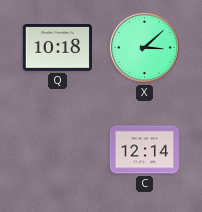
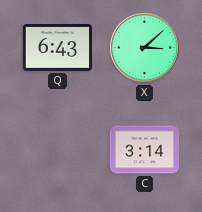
Q: 10:18 -> 6:43
C: 12:14 -> 3:14
